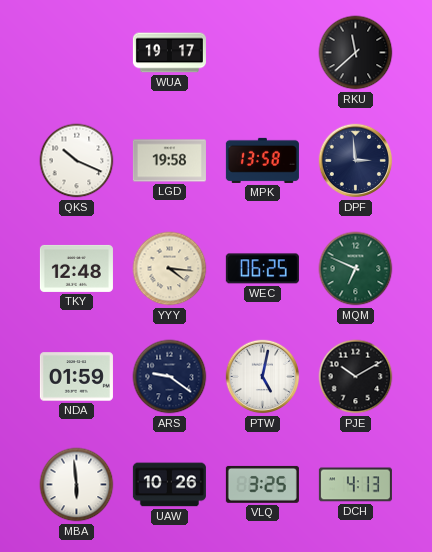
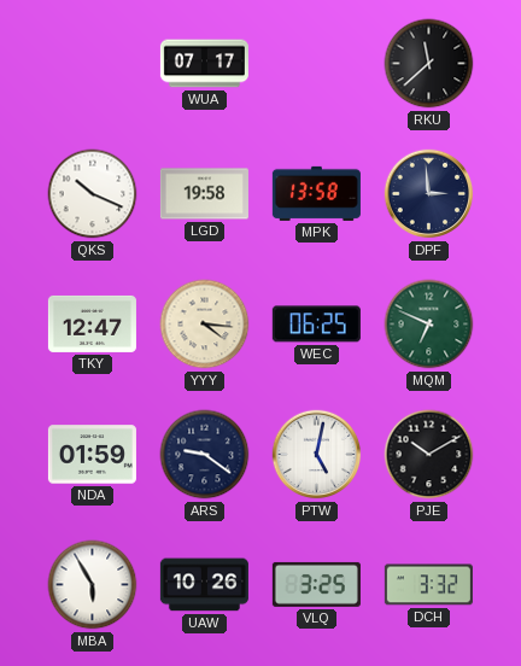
WUA: 19:17 -> 07:17
TKY: 12:48 -> 12:47
MBA: 5:59 -> 5:55
DCH: 4:13 -> 3:32
